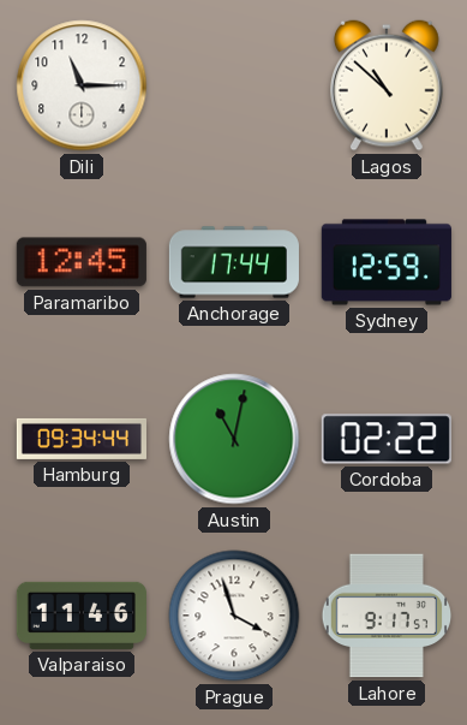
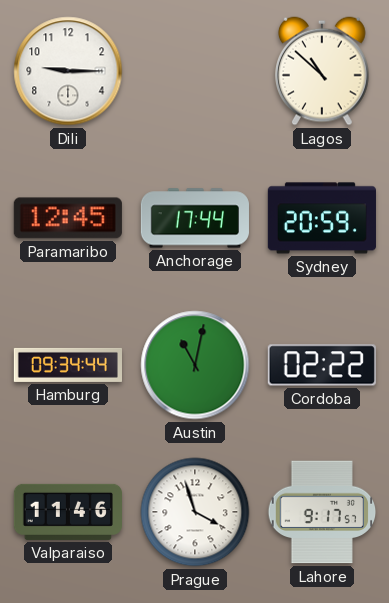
Dili: 11:15 -> 9:15
Sydney: 12:59 -> 20:59
